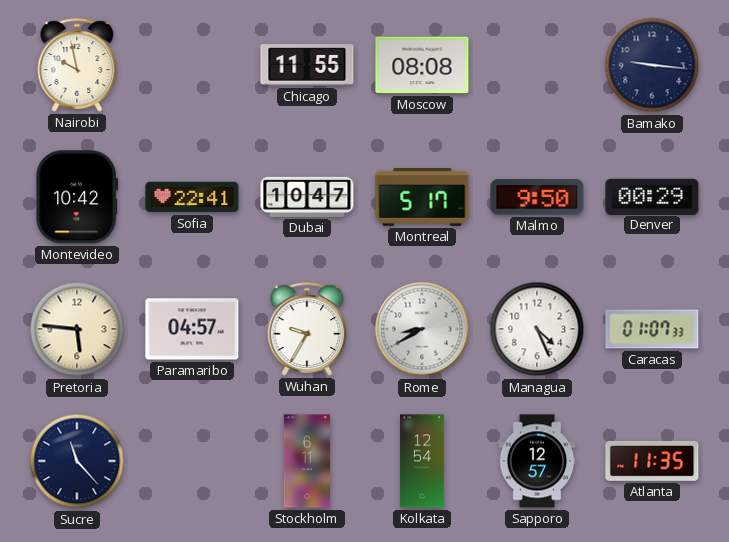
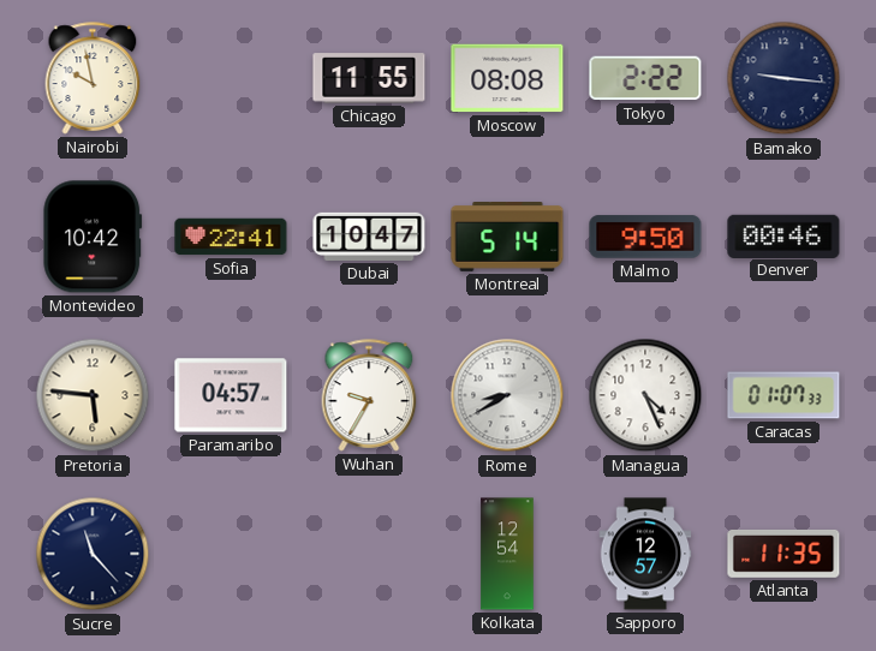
Tokyo: none -> 2:22
Montreal: 5:17 -> 5:14
Denver: 00:29 -> 00:46
Stockholm: 6:11 -> none
